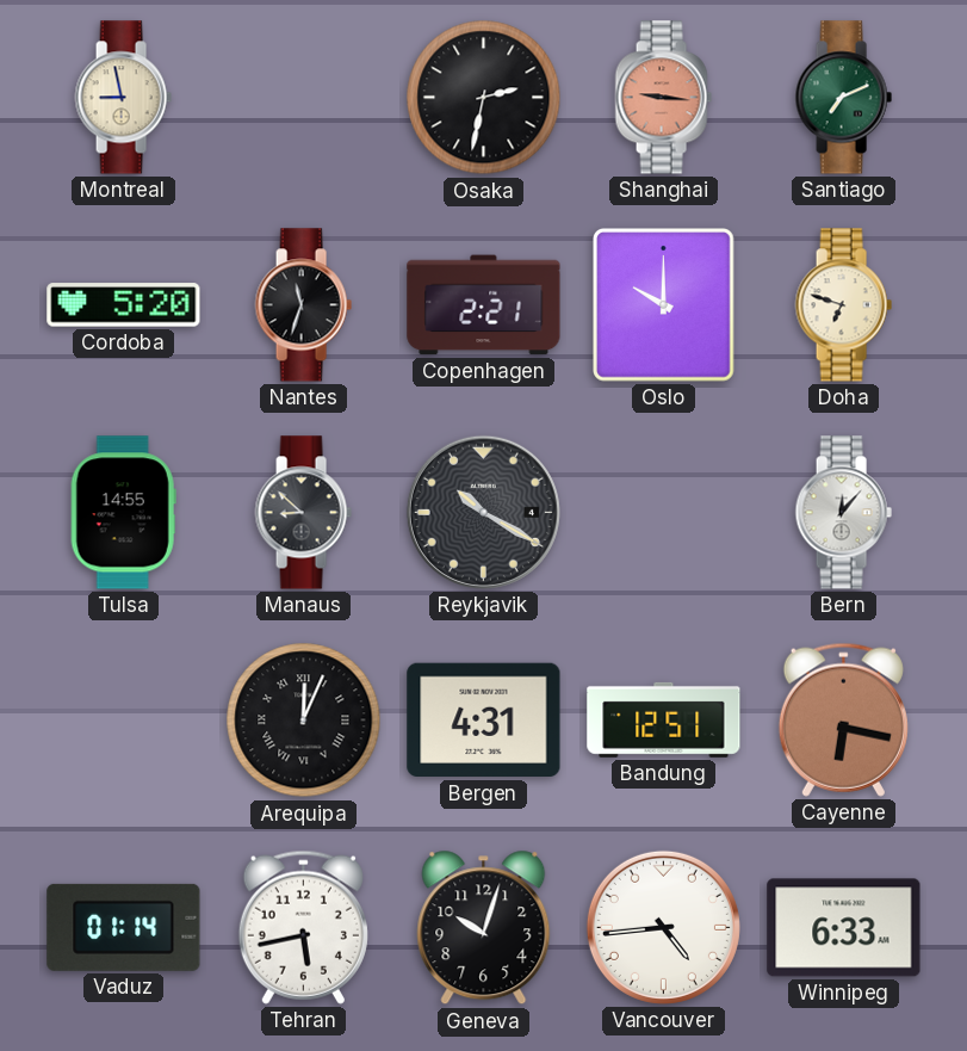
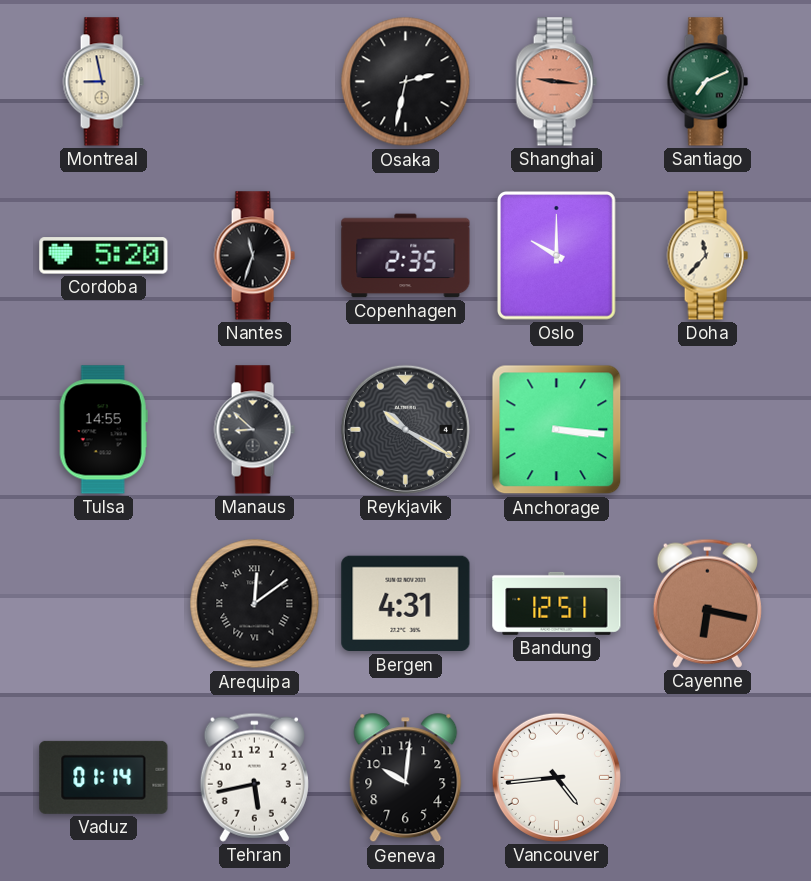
Copenhagen: 2:21 -> 2:35
Doha: 6:48 -> 11:37
Anchorage: none -> 3:16
Bern: 12:07 -> none
Arequipa: 12:04 -> 12:09
Geneva: 10:03 -> 10:01
Winnipeg: 6:33 -> none
